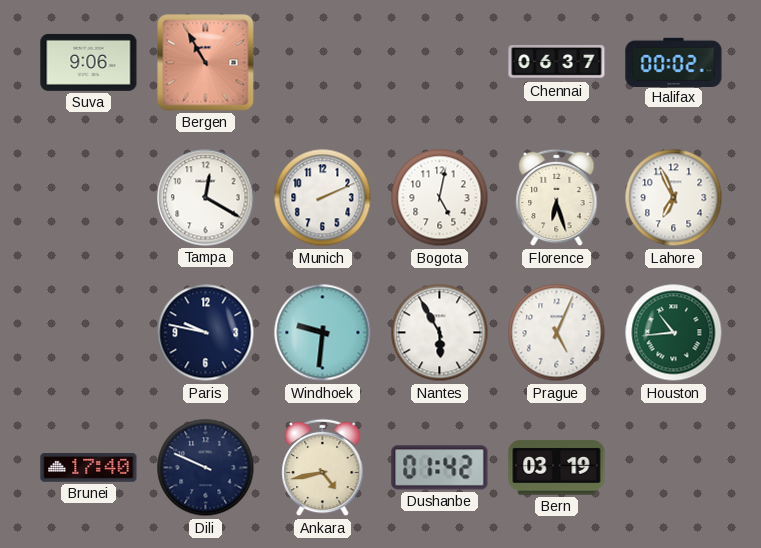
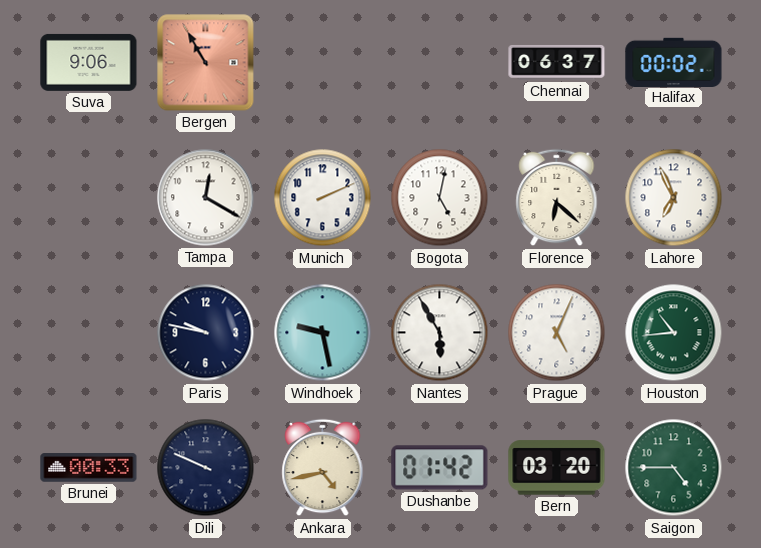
Florence: 6:27 -> 6:22
Windhoek: 9:31 -> 9:28
Brunei: 17:40 -> 00:33
Bern: 03:19 -> 03:20
Saigon: none -> 4:45
